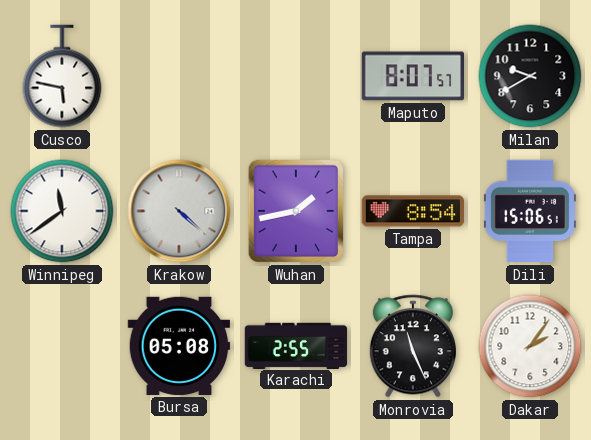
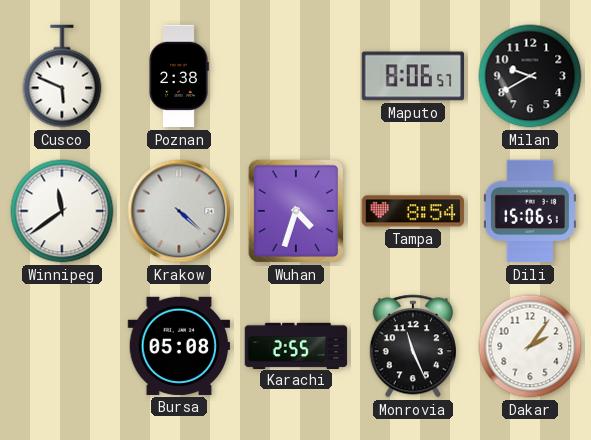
Cusco: 5:47 -> 5:49
Poznan: none -> 2:38
Maputo: 8:07 -> 8:06
Wuhan: 1:43 -> 4:33
